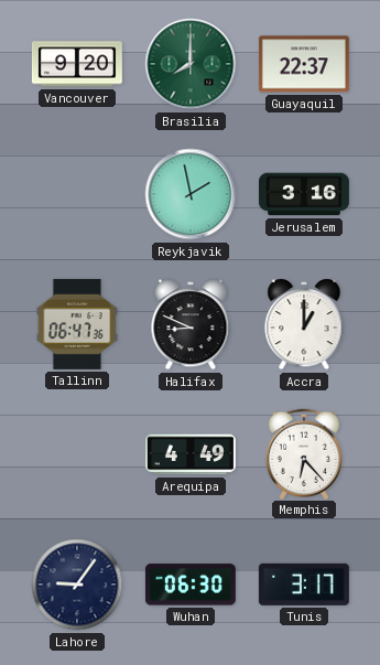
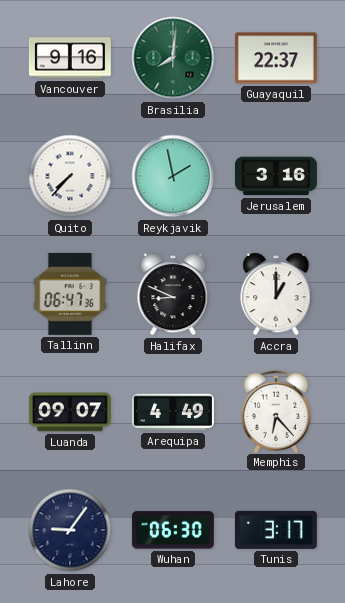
Vancouver: 9:20 -> 9:16
Brasilia: 8:00 -> 8:01
Quito: none -> 7:37
Luanda: none -> 09:07
